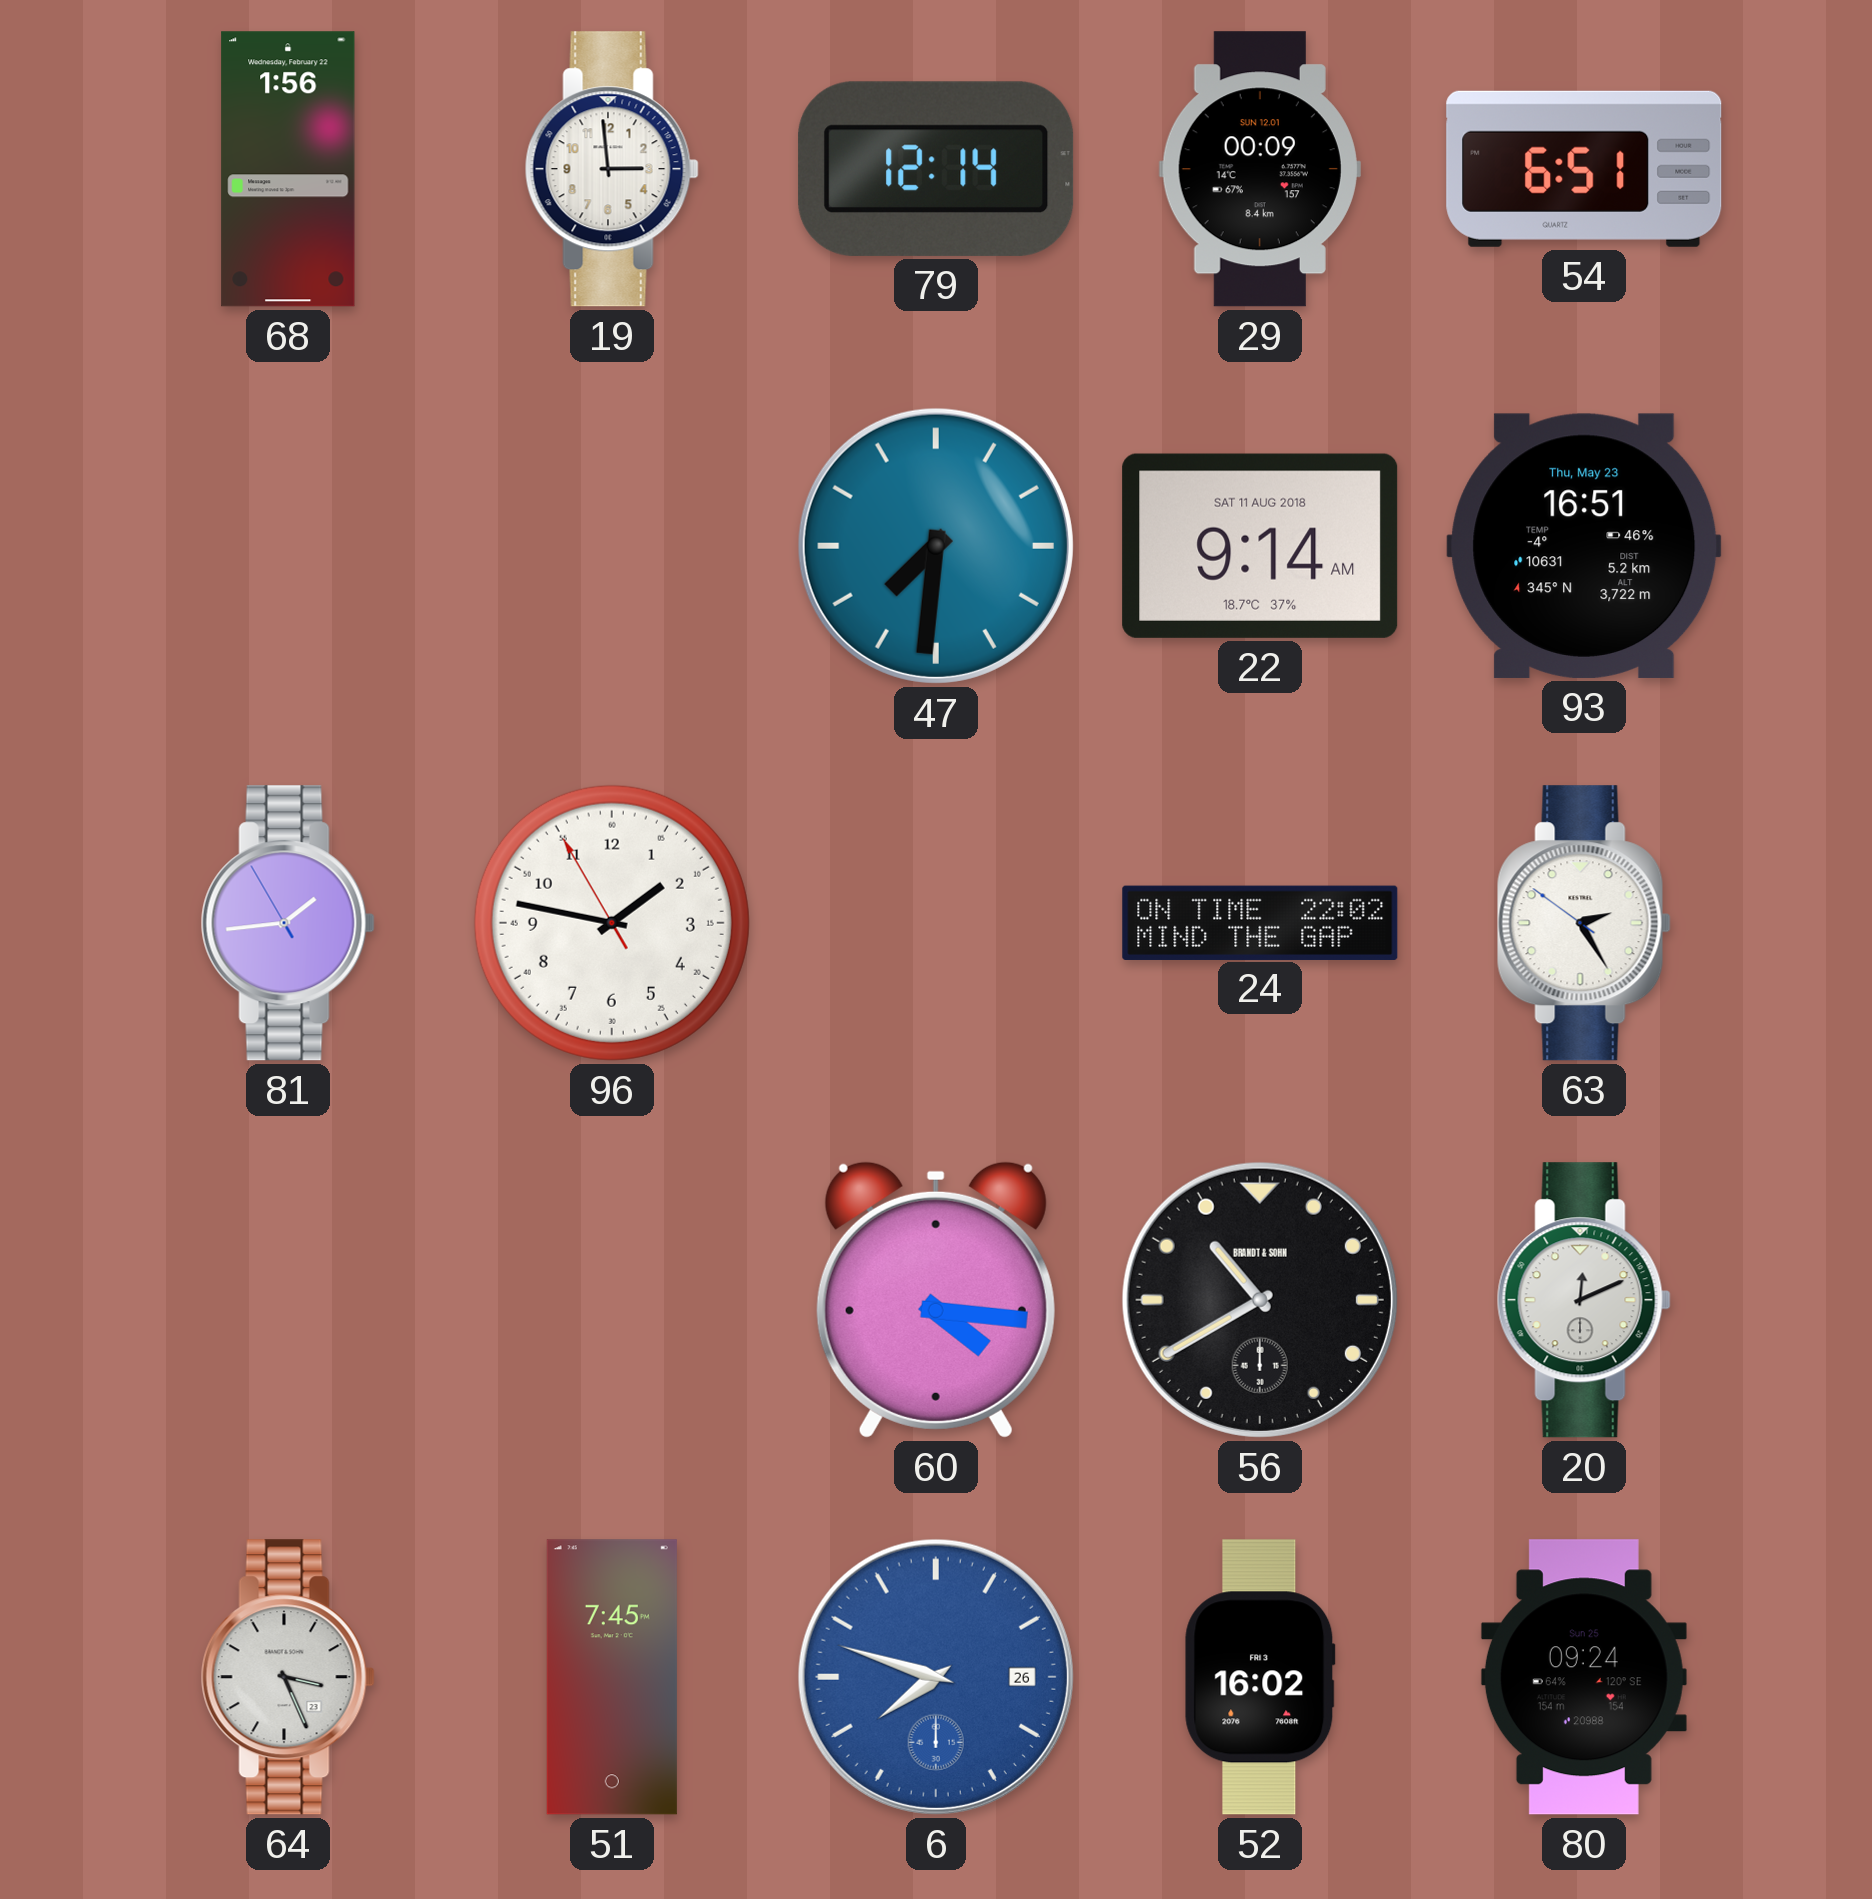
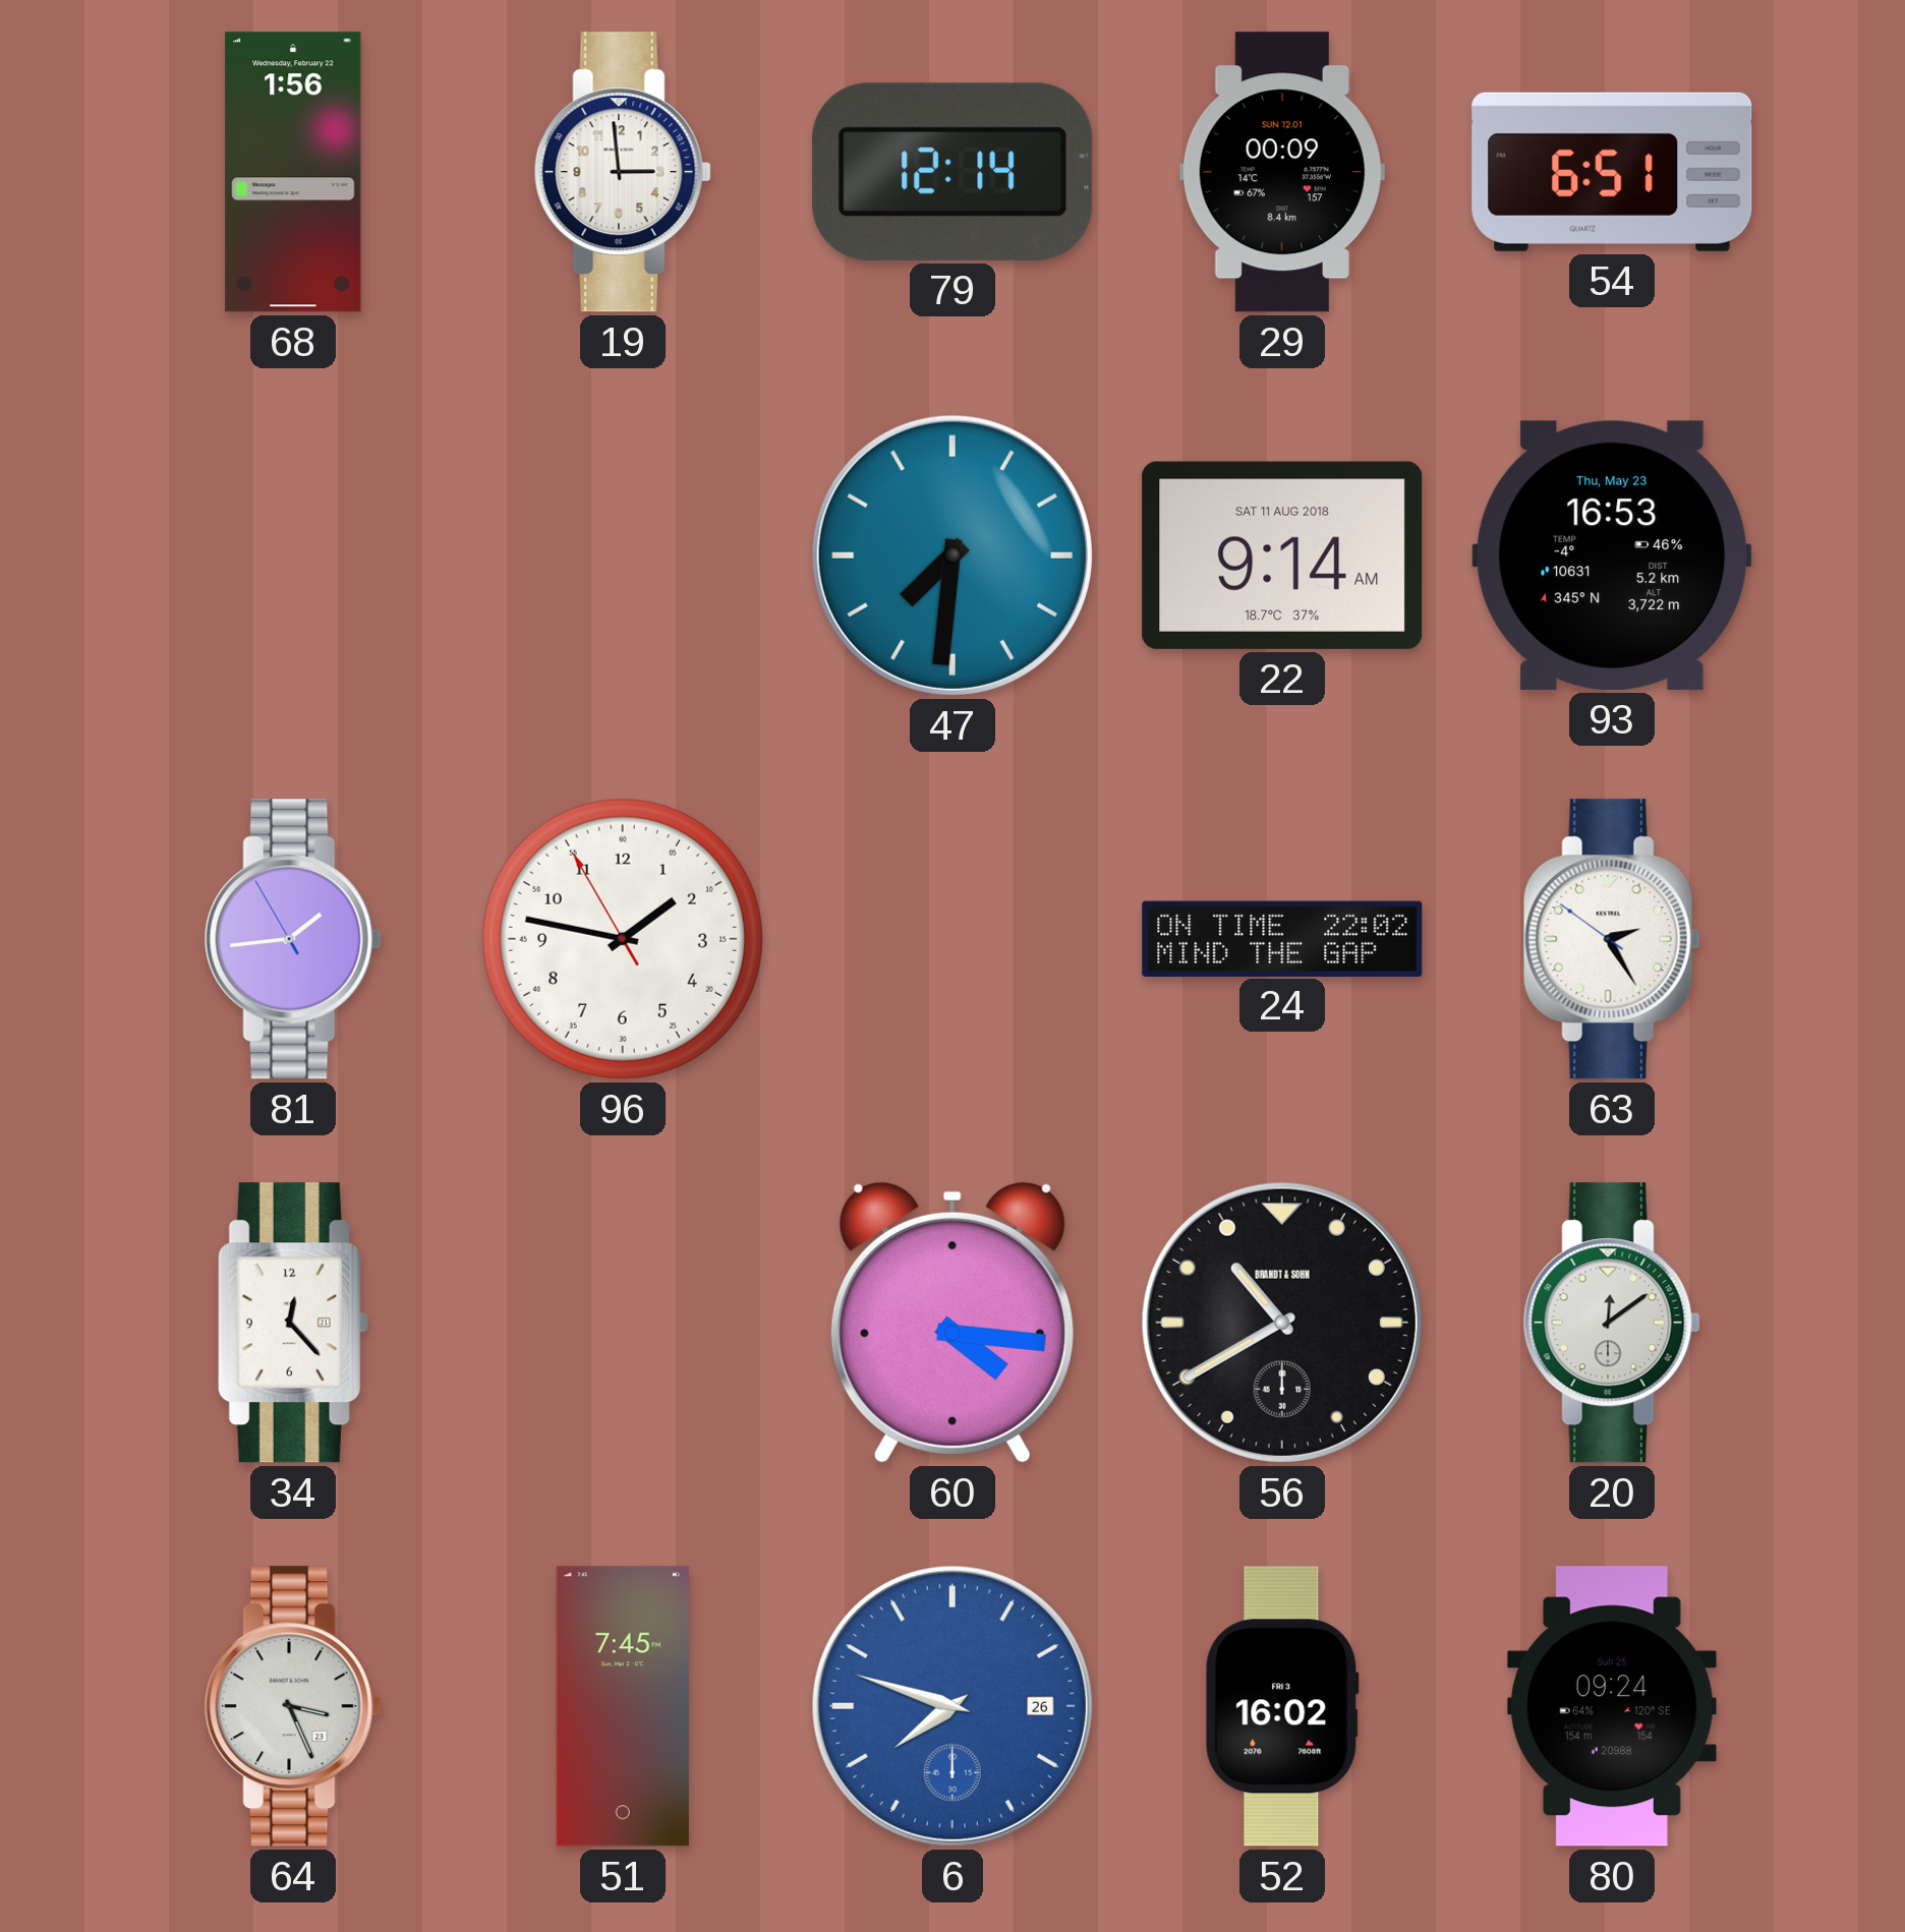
93: 16:51 -> 16:53
34: none -> 12:23
20: 12:11 -> 12:09
